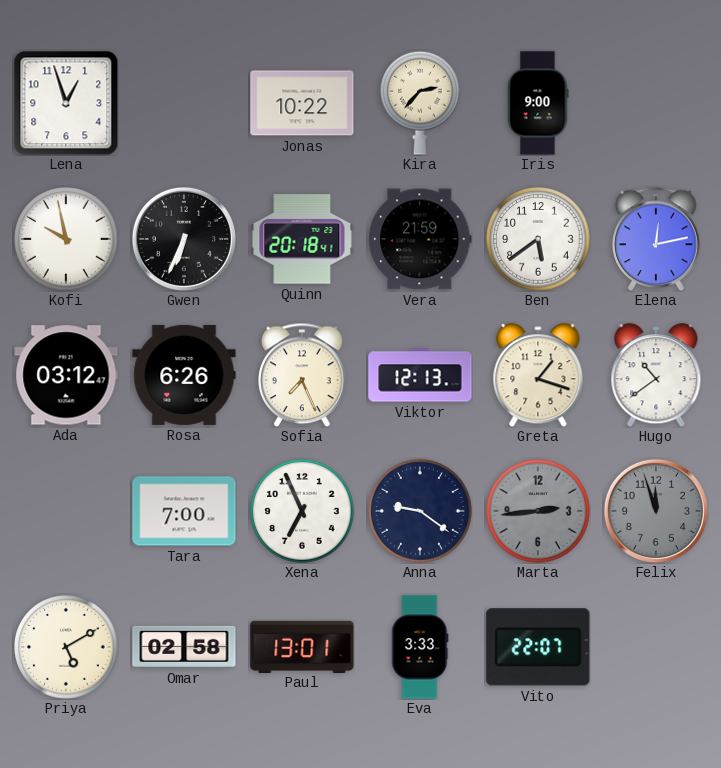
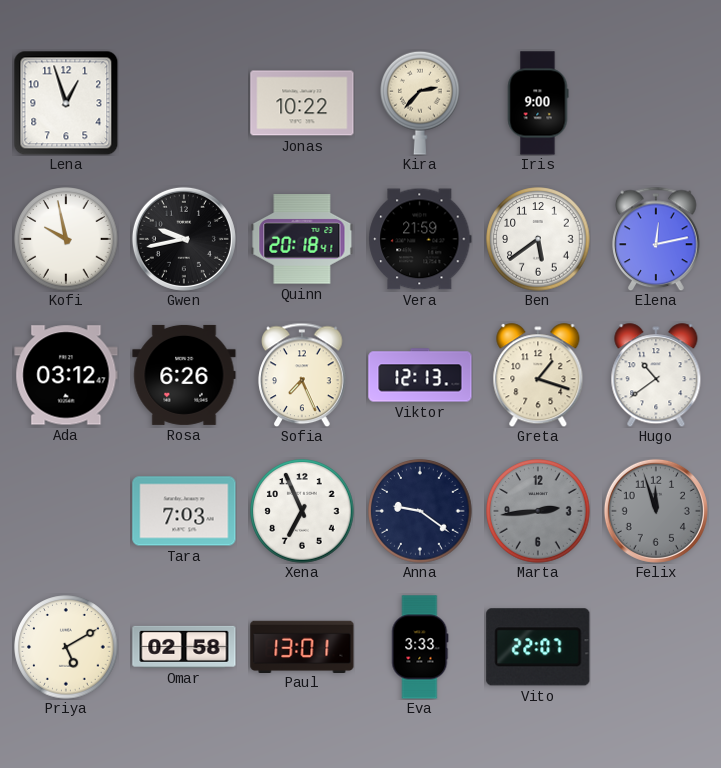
Gwen: 6:34 -> 9:43
Tara: 7:00 -> 7:03
